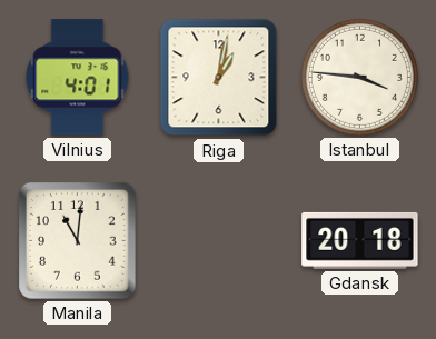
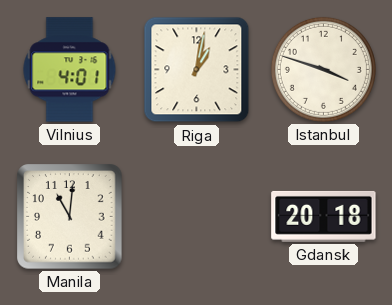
Istanbul: 3:46 -> 3:48
